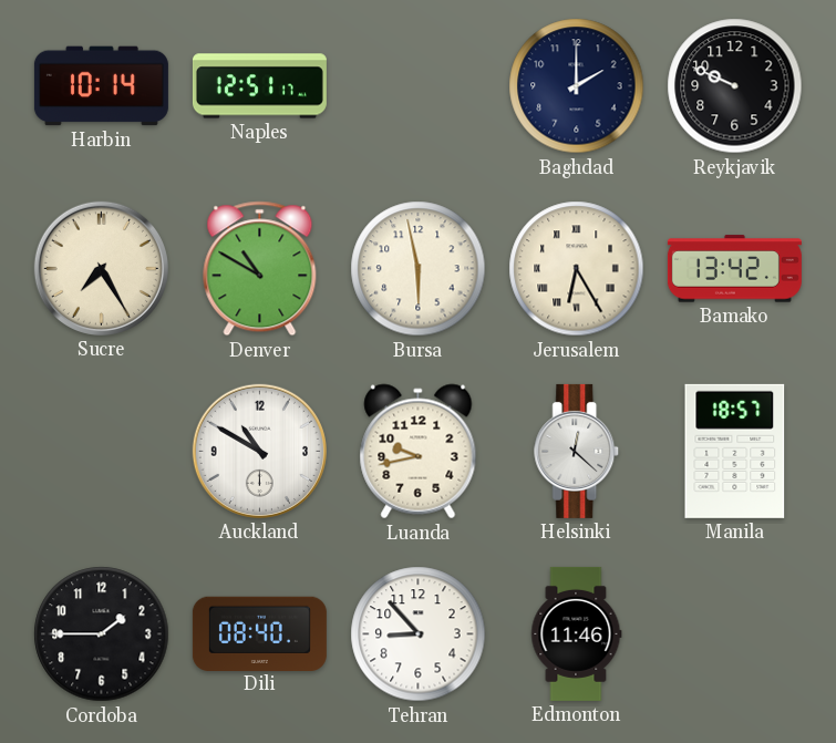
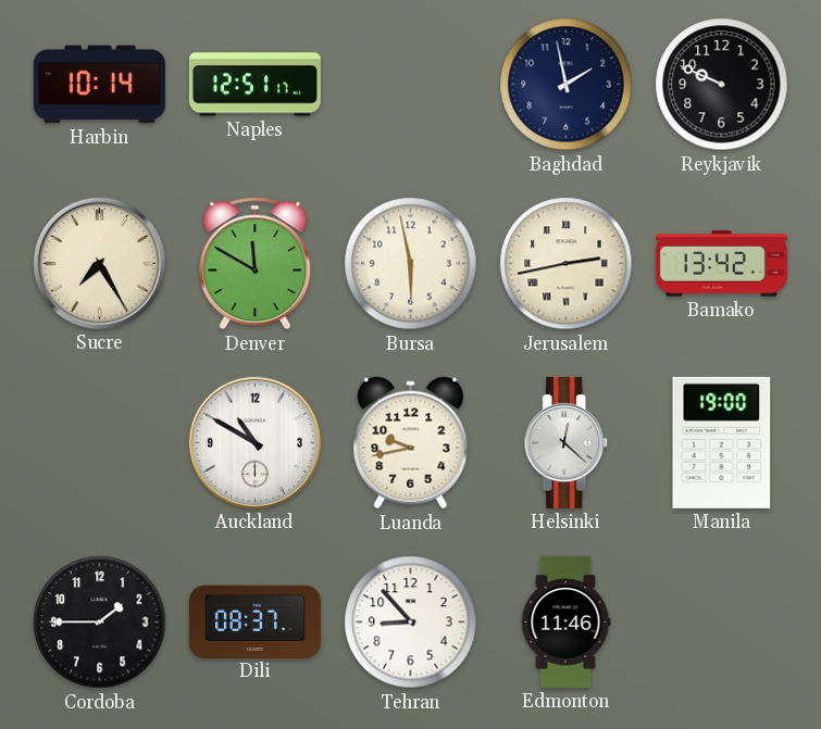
Baghdad: 2:00 -> 1:58
Denver: 10:50 -> 11:50
Jerusalem: 6:25 -> 2:43
Manila: 18:57 -> 19:00
Dili: 08:40 -> 08:37
